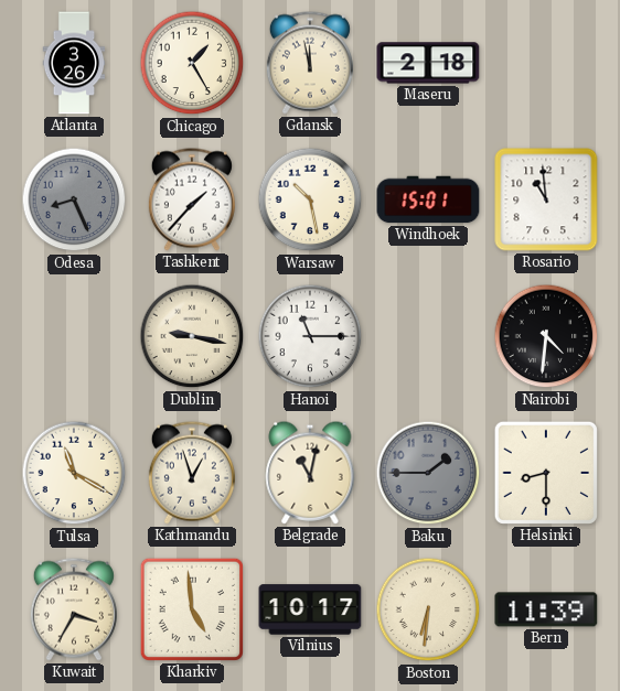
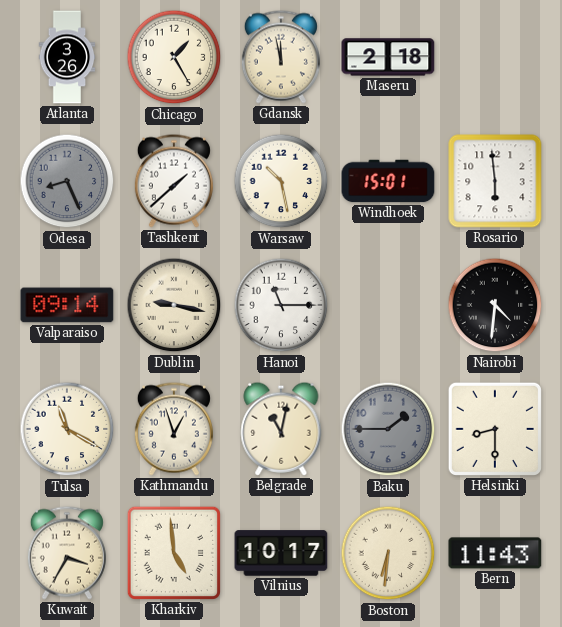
Tashkent: 1:37 -> 1:38
Rosario: 10:59 -> 5:59
Valparaiso: none -> 09:14
Bern: 11:39 -> 11:43
